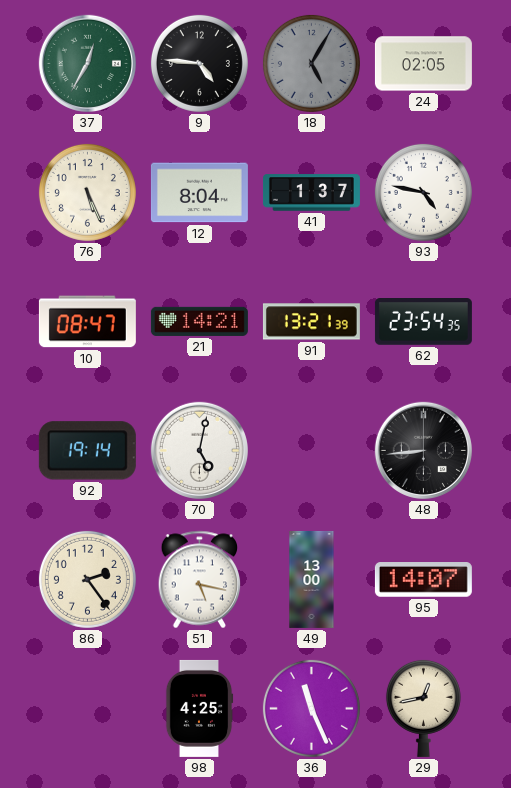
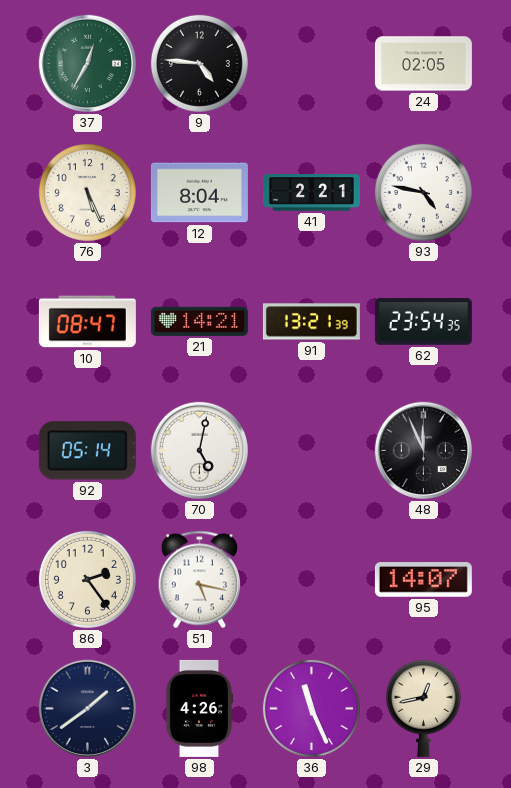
18: 5:05 -> none
41: 1:37 -> 2:21
92: 19:14 -> 05:14
48: 8:44 -> 11:56
49: 13:00 -> none
3: none -> 1:39
98: 4:25 -> 4:26
